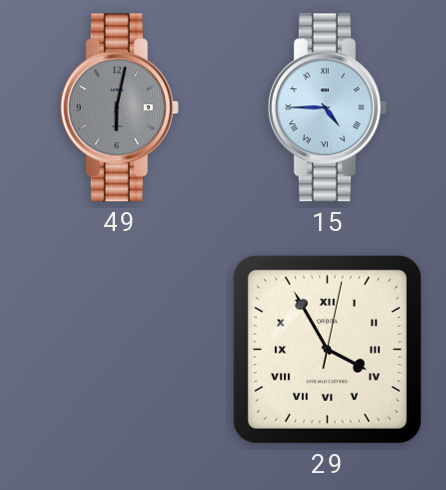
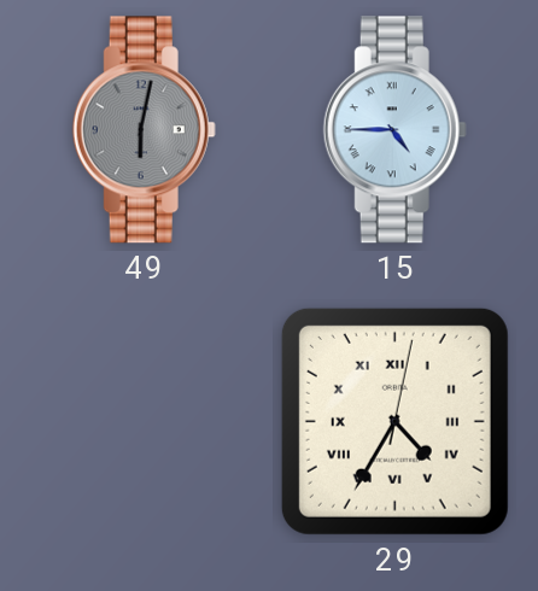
29: 3:55 -> 4:35
